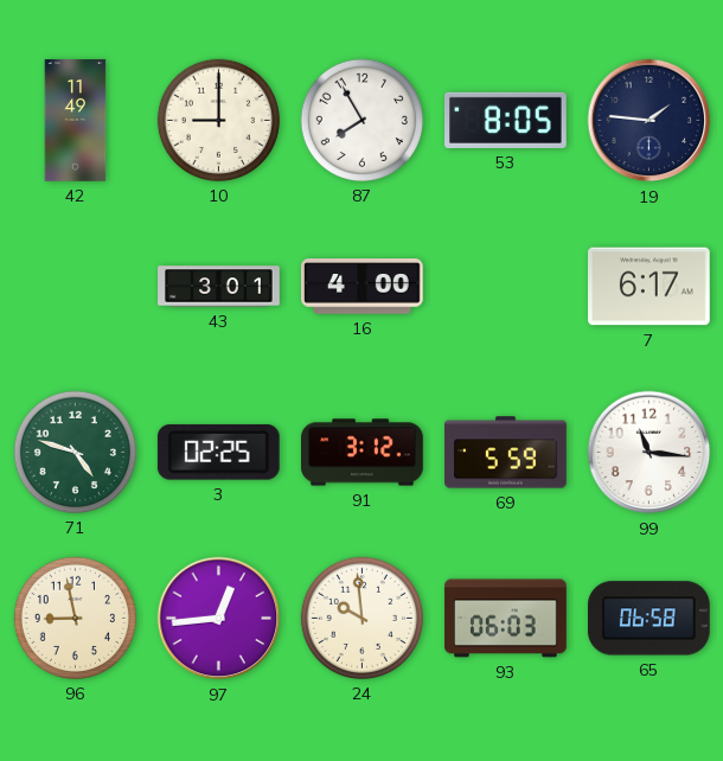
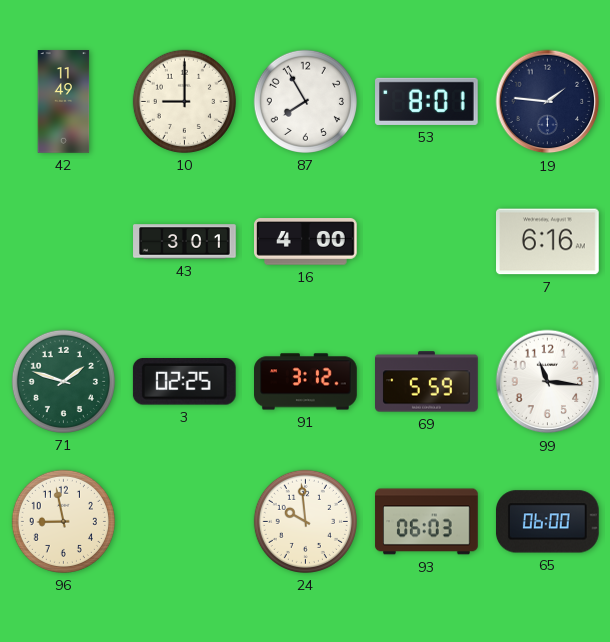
53: 8:05 -> 8:01
7: 6:17 -> 6:16
71: 4:48 -> 1:48
97: 12:44 -> none
65: 06:58 -> 06:00
